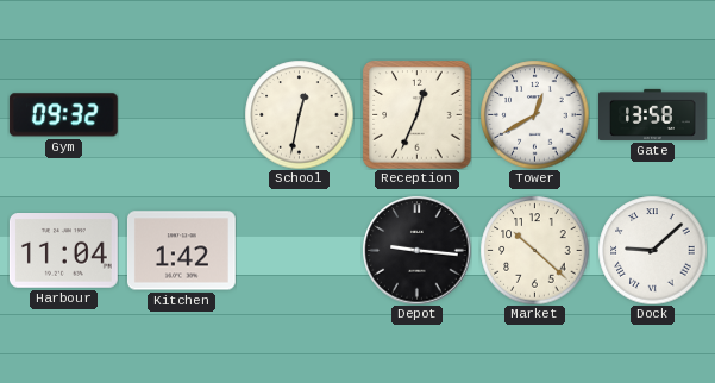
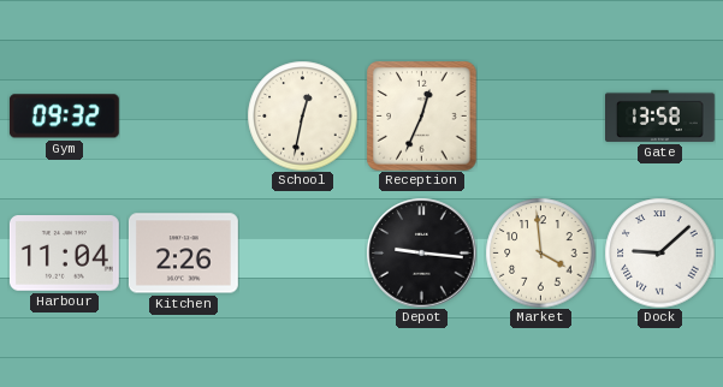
Tower: 12:40 -> none
Kitchen: 1:42 -> 2:26
Market: 10:22 -> 3:59
